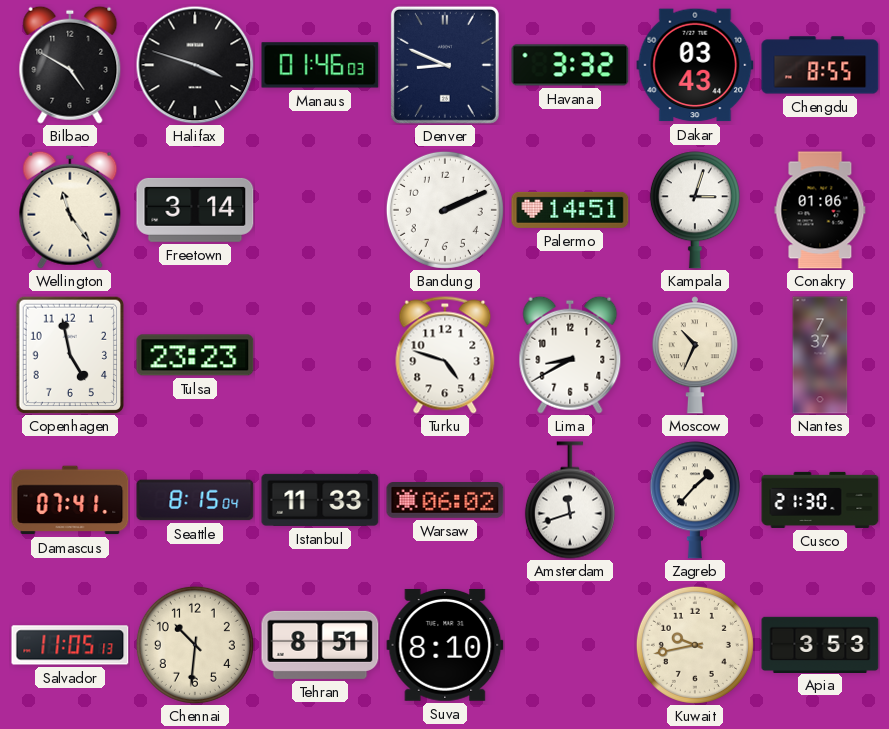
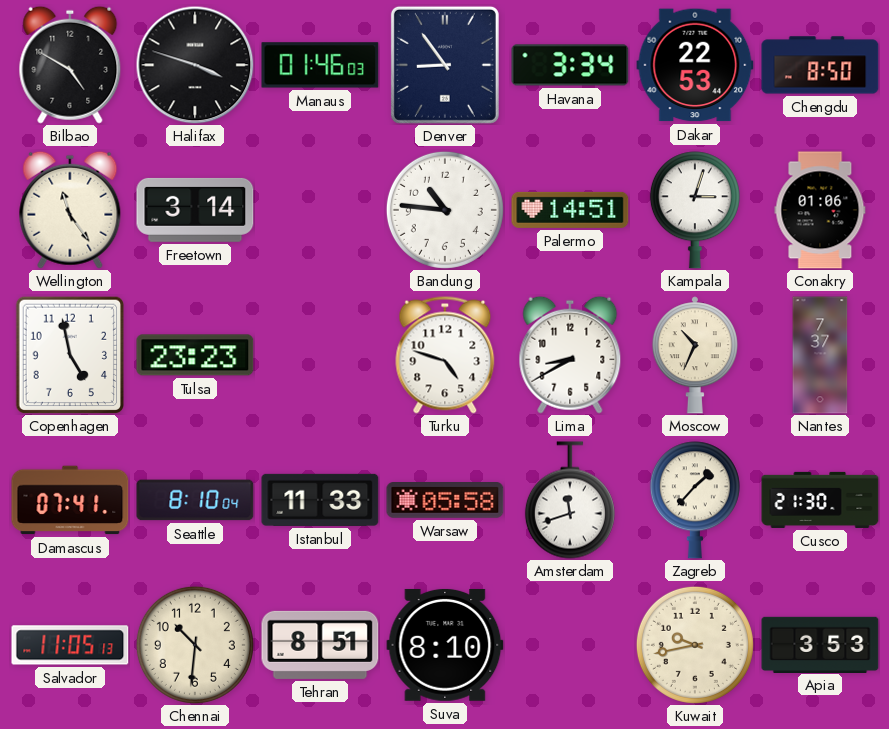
Denver: 8:49 -> 8:54
Havana: 3:32 -> 3:34
Dakar: 03:43 -> 22:53
Chengdu: 8:55 -> 8:50
Bandung: 2:11 -> 10:46
Seattle: 8:15 -> 8:10
Warsaw: 06:02 -> 05:58
